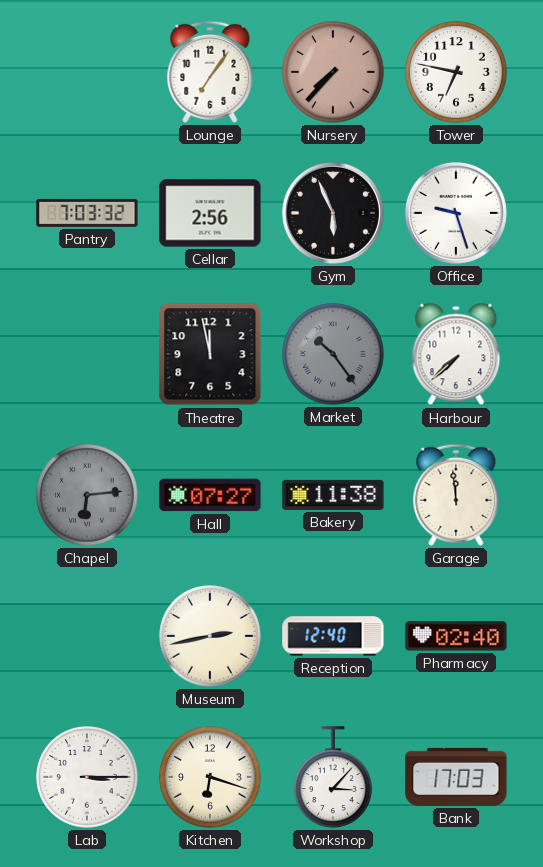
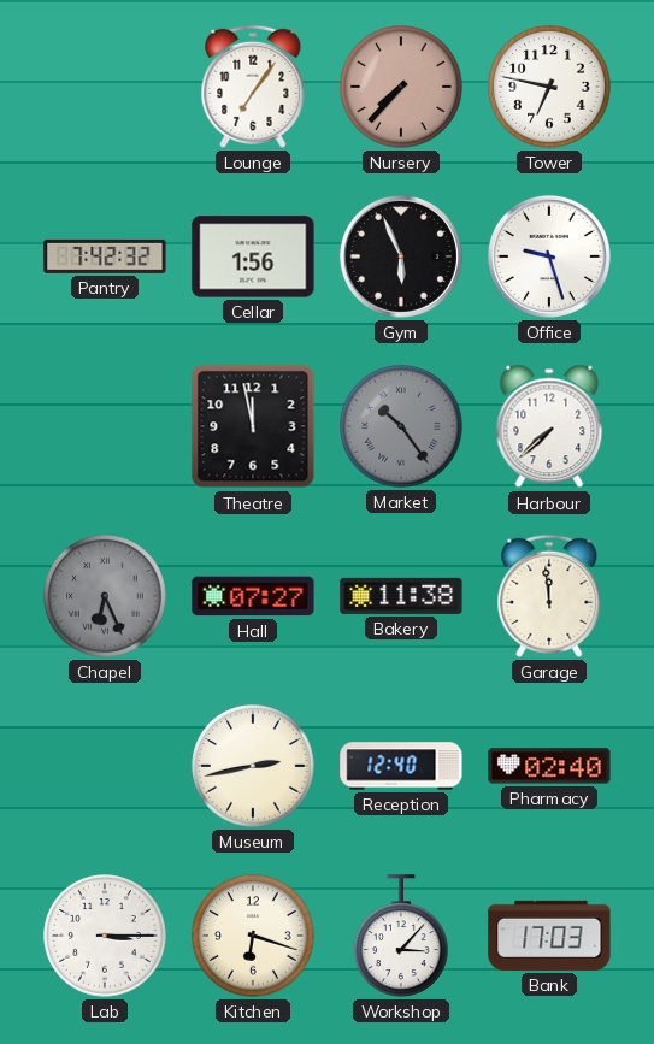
Pantry: 7:03 -> 7:42
Cellar: 2:56 -> 1:56
Chapel: 6:14 -> 6:26
